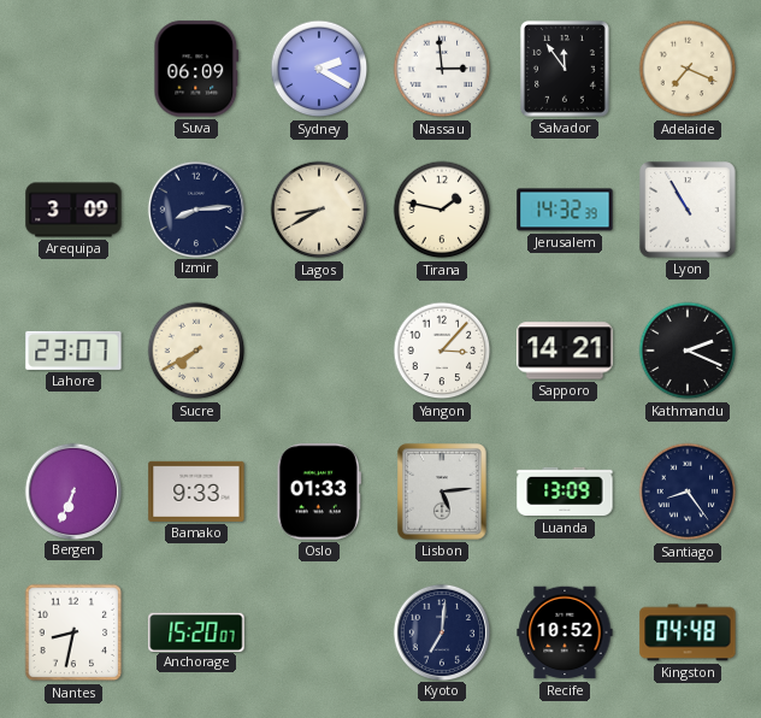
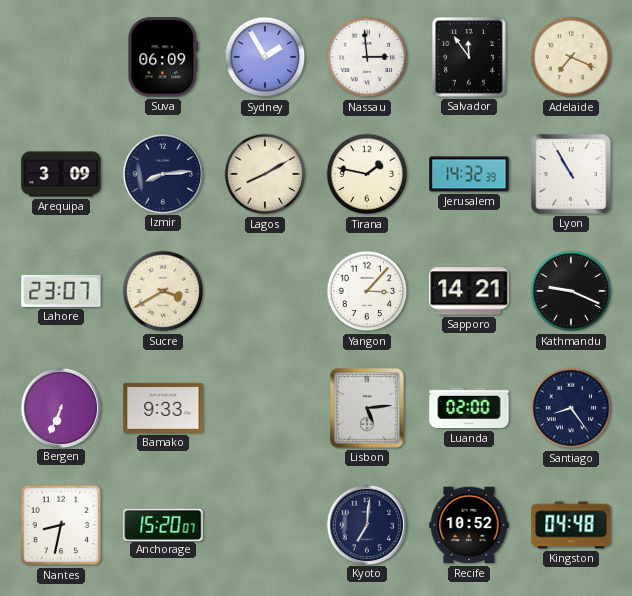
Sydney: 2:20 -> 1:55
Lagos: 8:40 -> 8:10
Sucre: 7:40 -> 3:40
Kathmandu: 2:19 -> 9:19
Oslo: 01:33 -> none
Luanda: 13:09 -> 02:00
